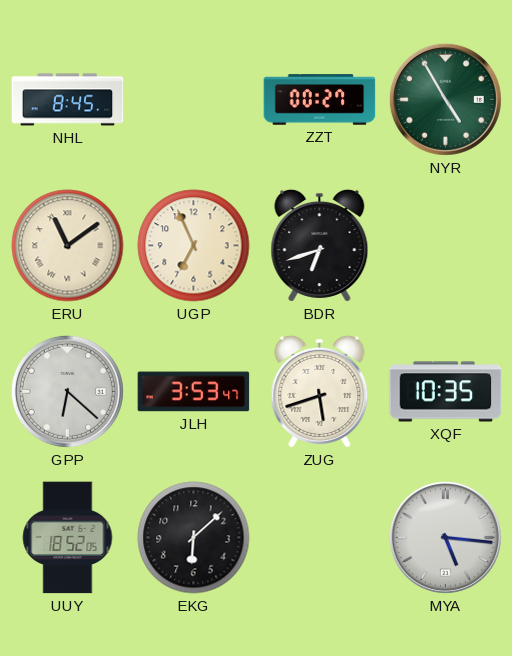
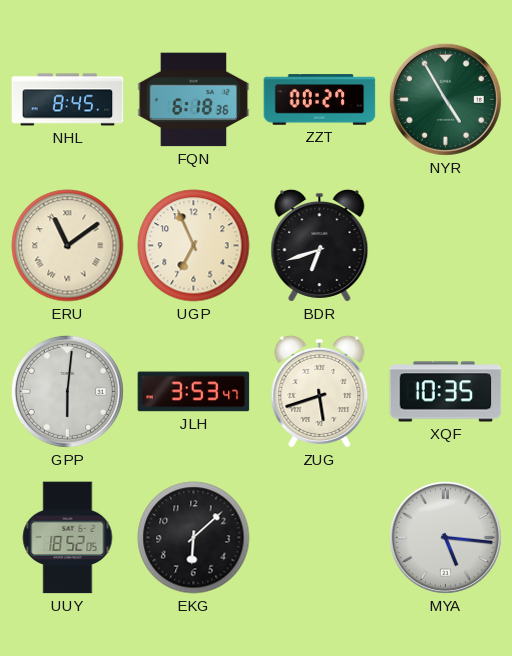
FQN: none -> 6:18
GPP: 6:22 -> 6:01
